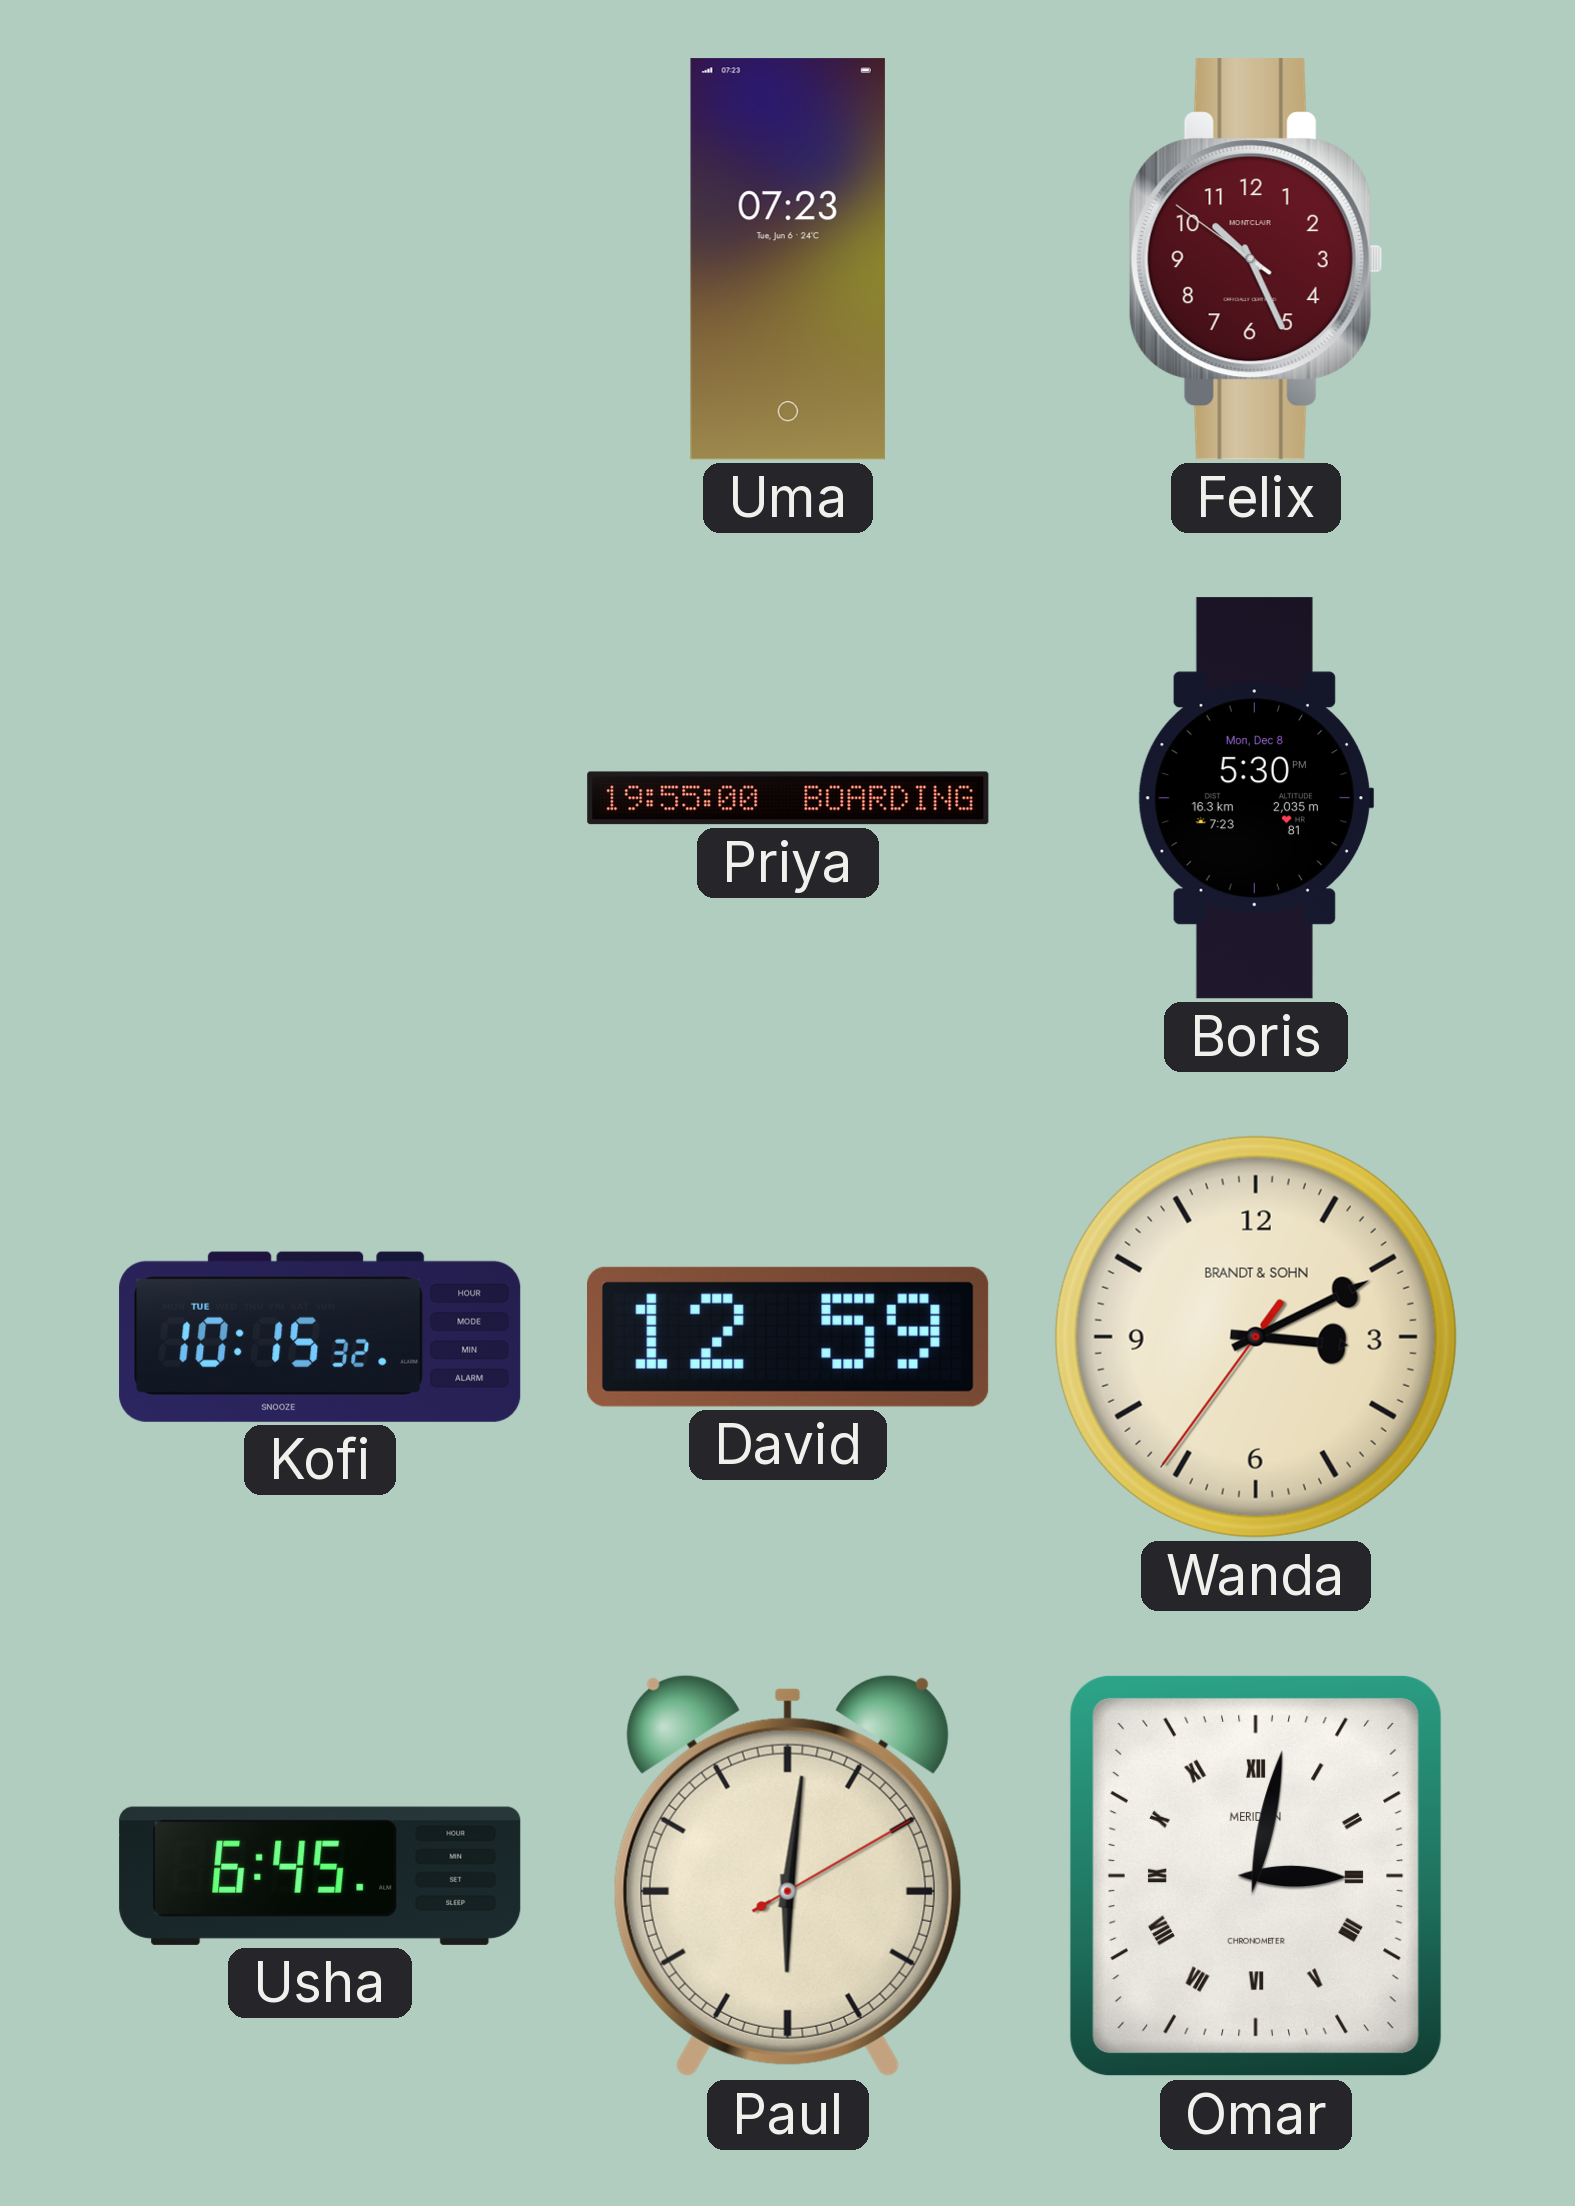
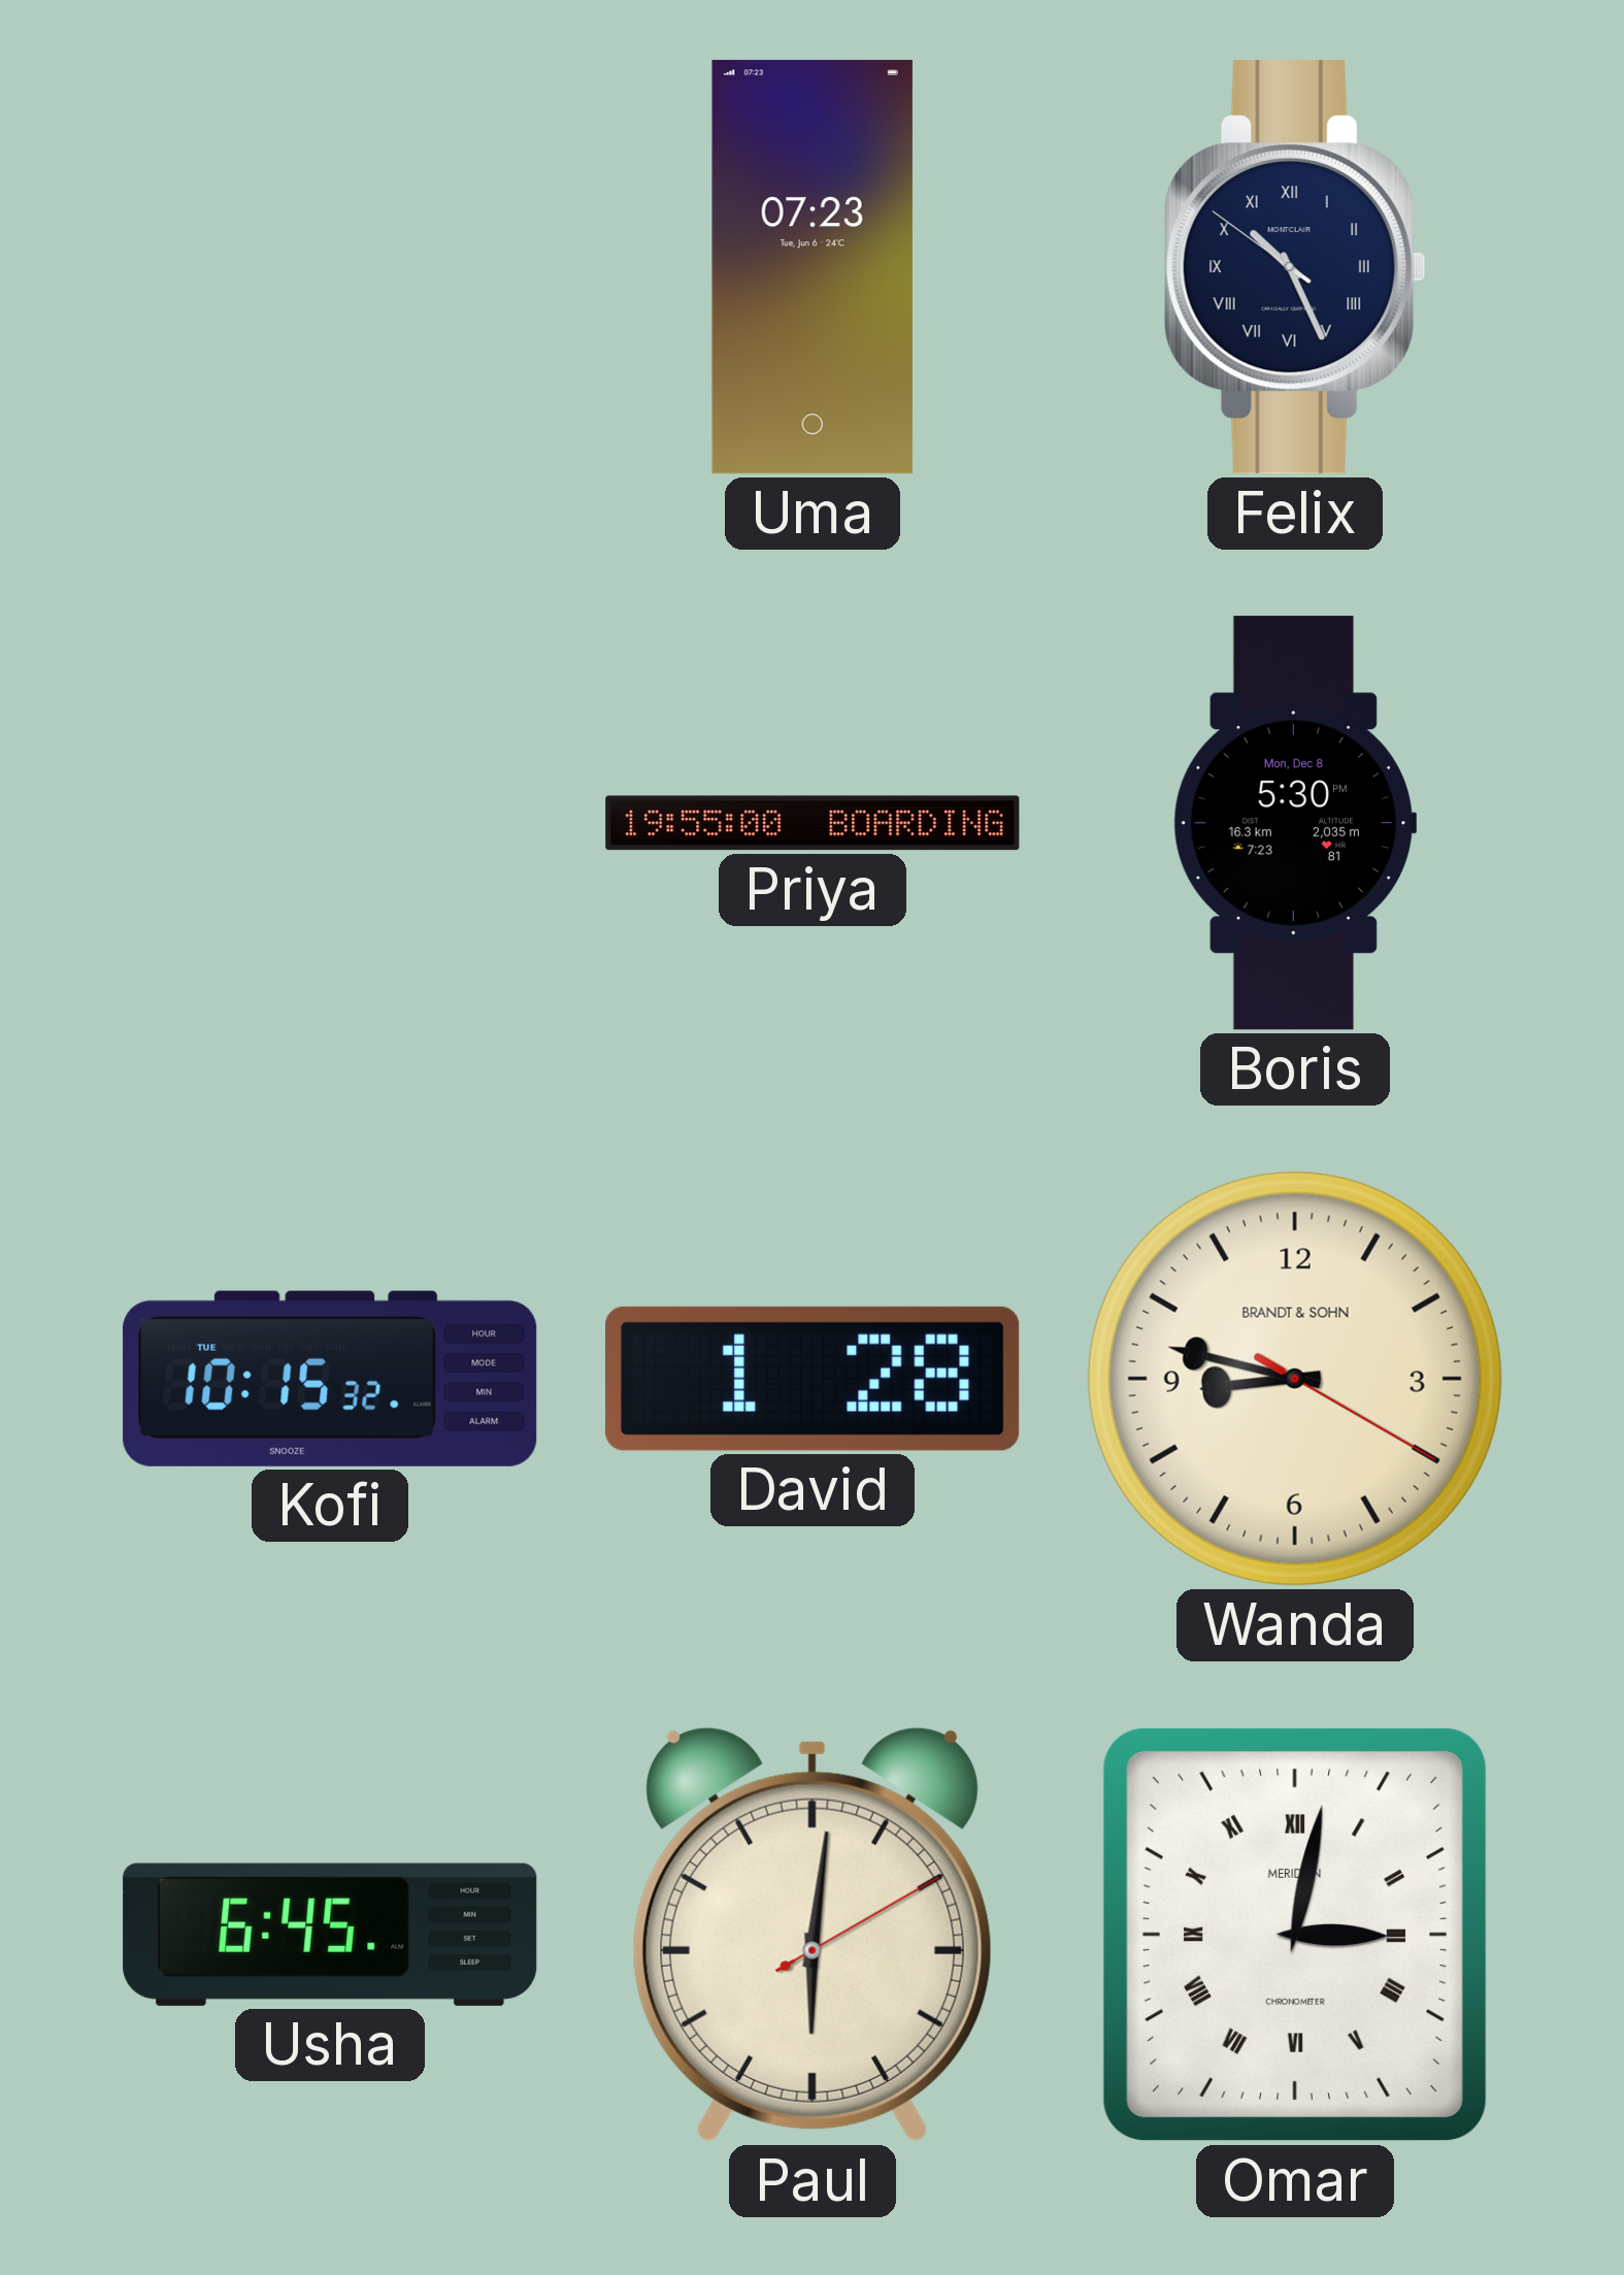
Felix dial: burgundy -> navy
Felix numerals: Arabic -> Roman
David: 12:59 -> 1:28
Wanda: 3:10 -> 8:47
